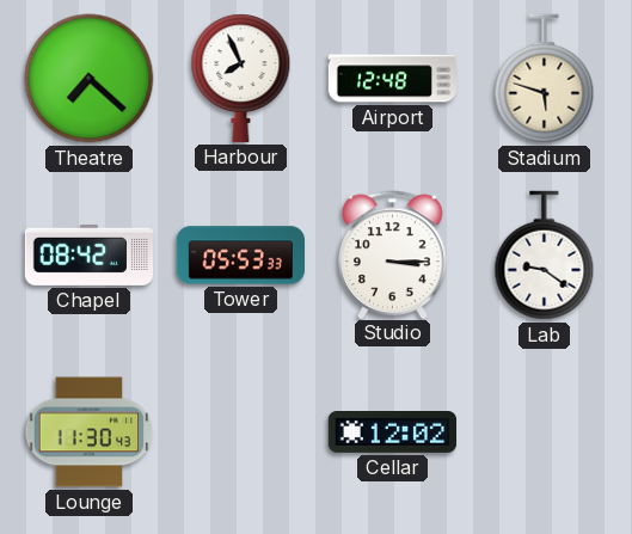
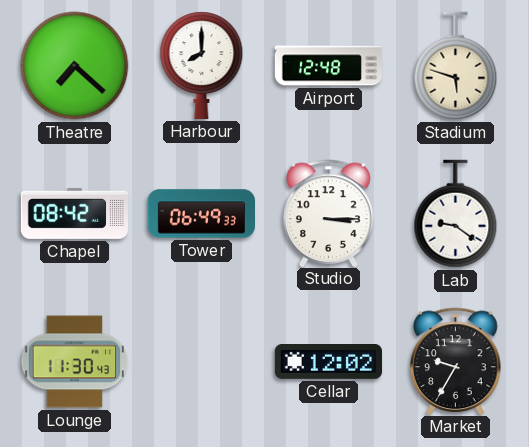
Harbour: 7:56 -> 8:00
Tower: 05:53 -> 06:49
Market: none -> 9:35
